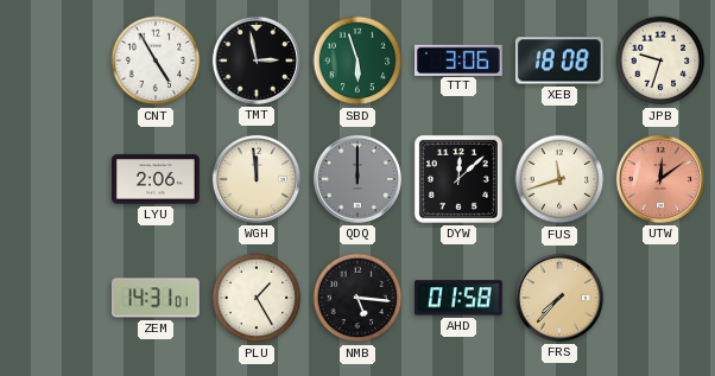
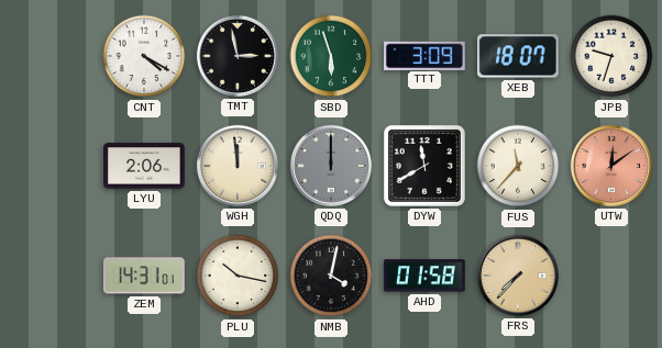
CNT: 4:55 -> 4:20
TTT: 3:06 -> 3:09
XEB: 18:08 -> 18:07
DYW: 12:08 -> 11:40
FUS: 11:42 -> 11:37
PLU: 1:25 -> 10:17
NMB: 5:16 -> 4:02
